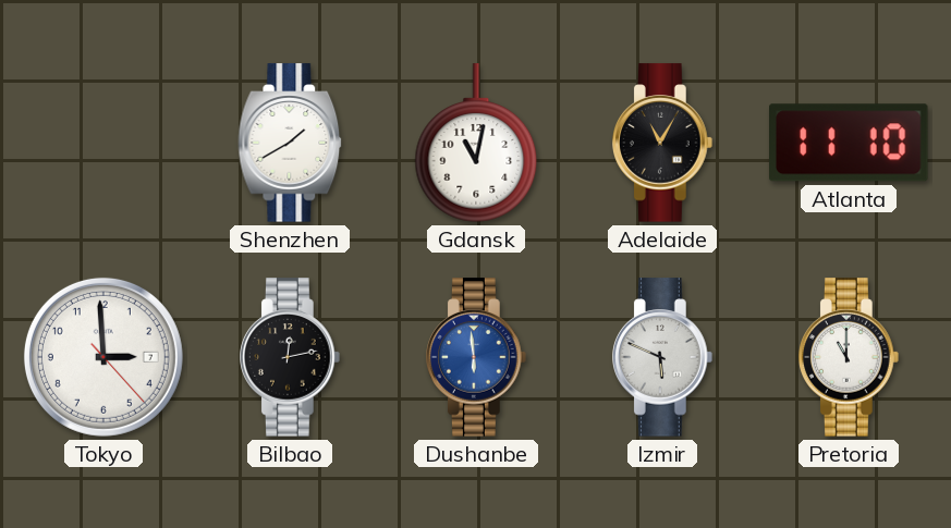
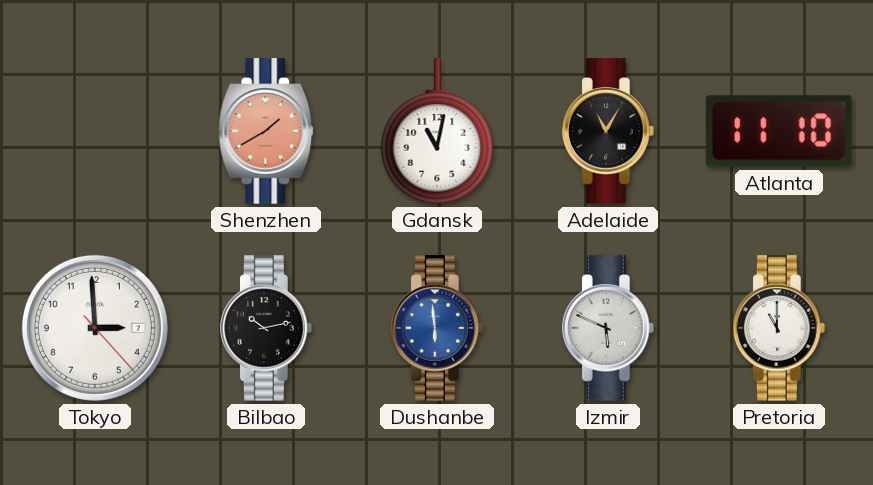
Shenzhen dial: white -> salmon
Bilbao: 12:13 -> 10:13
